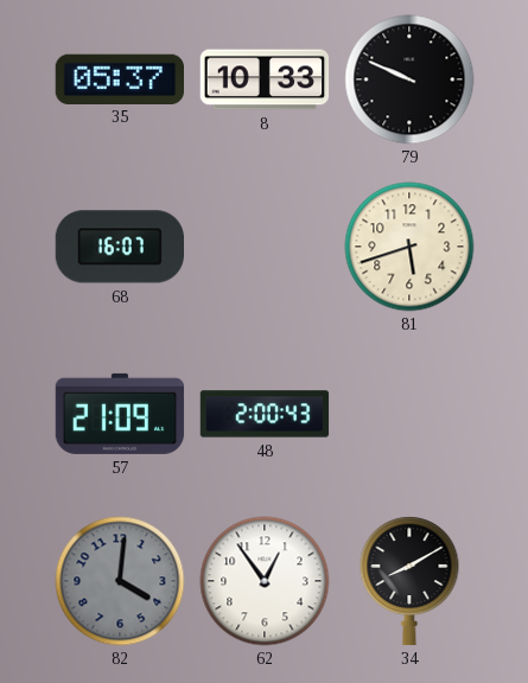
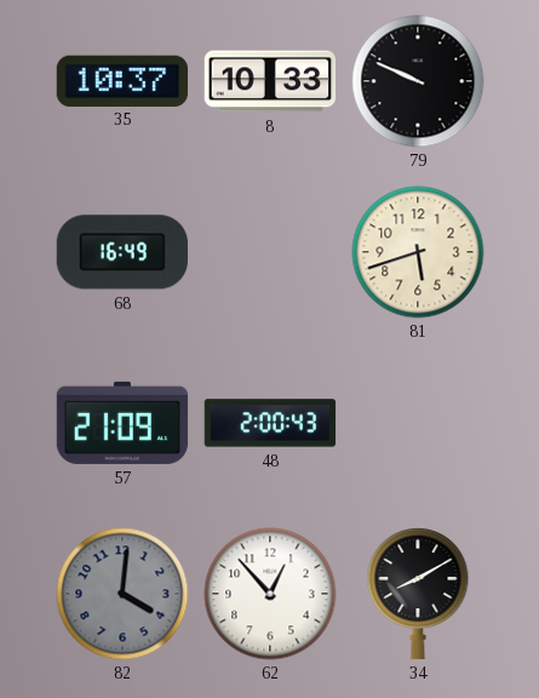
35: 05:37 -> 10:37
68: 16:07 -> 16:49
62: 12:54 -> 12:53
